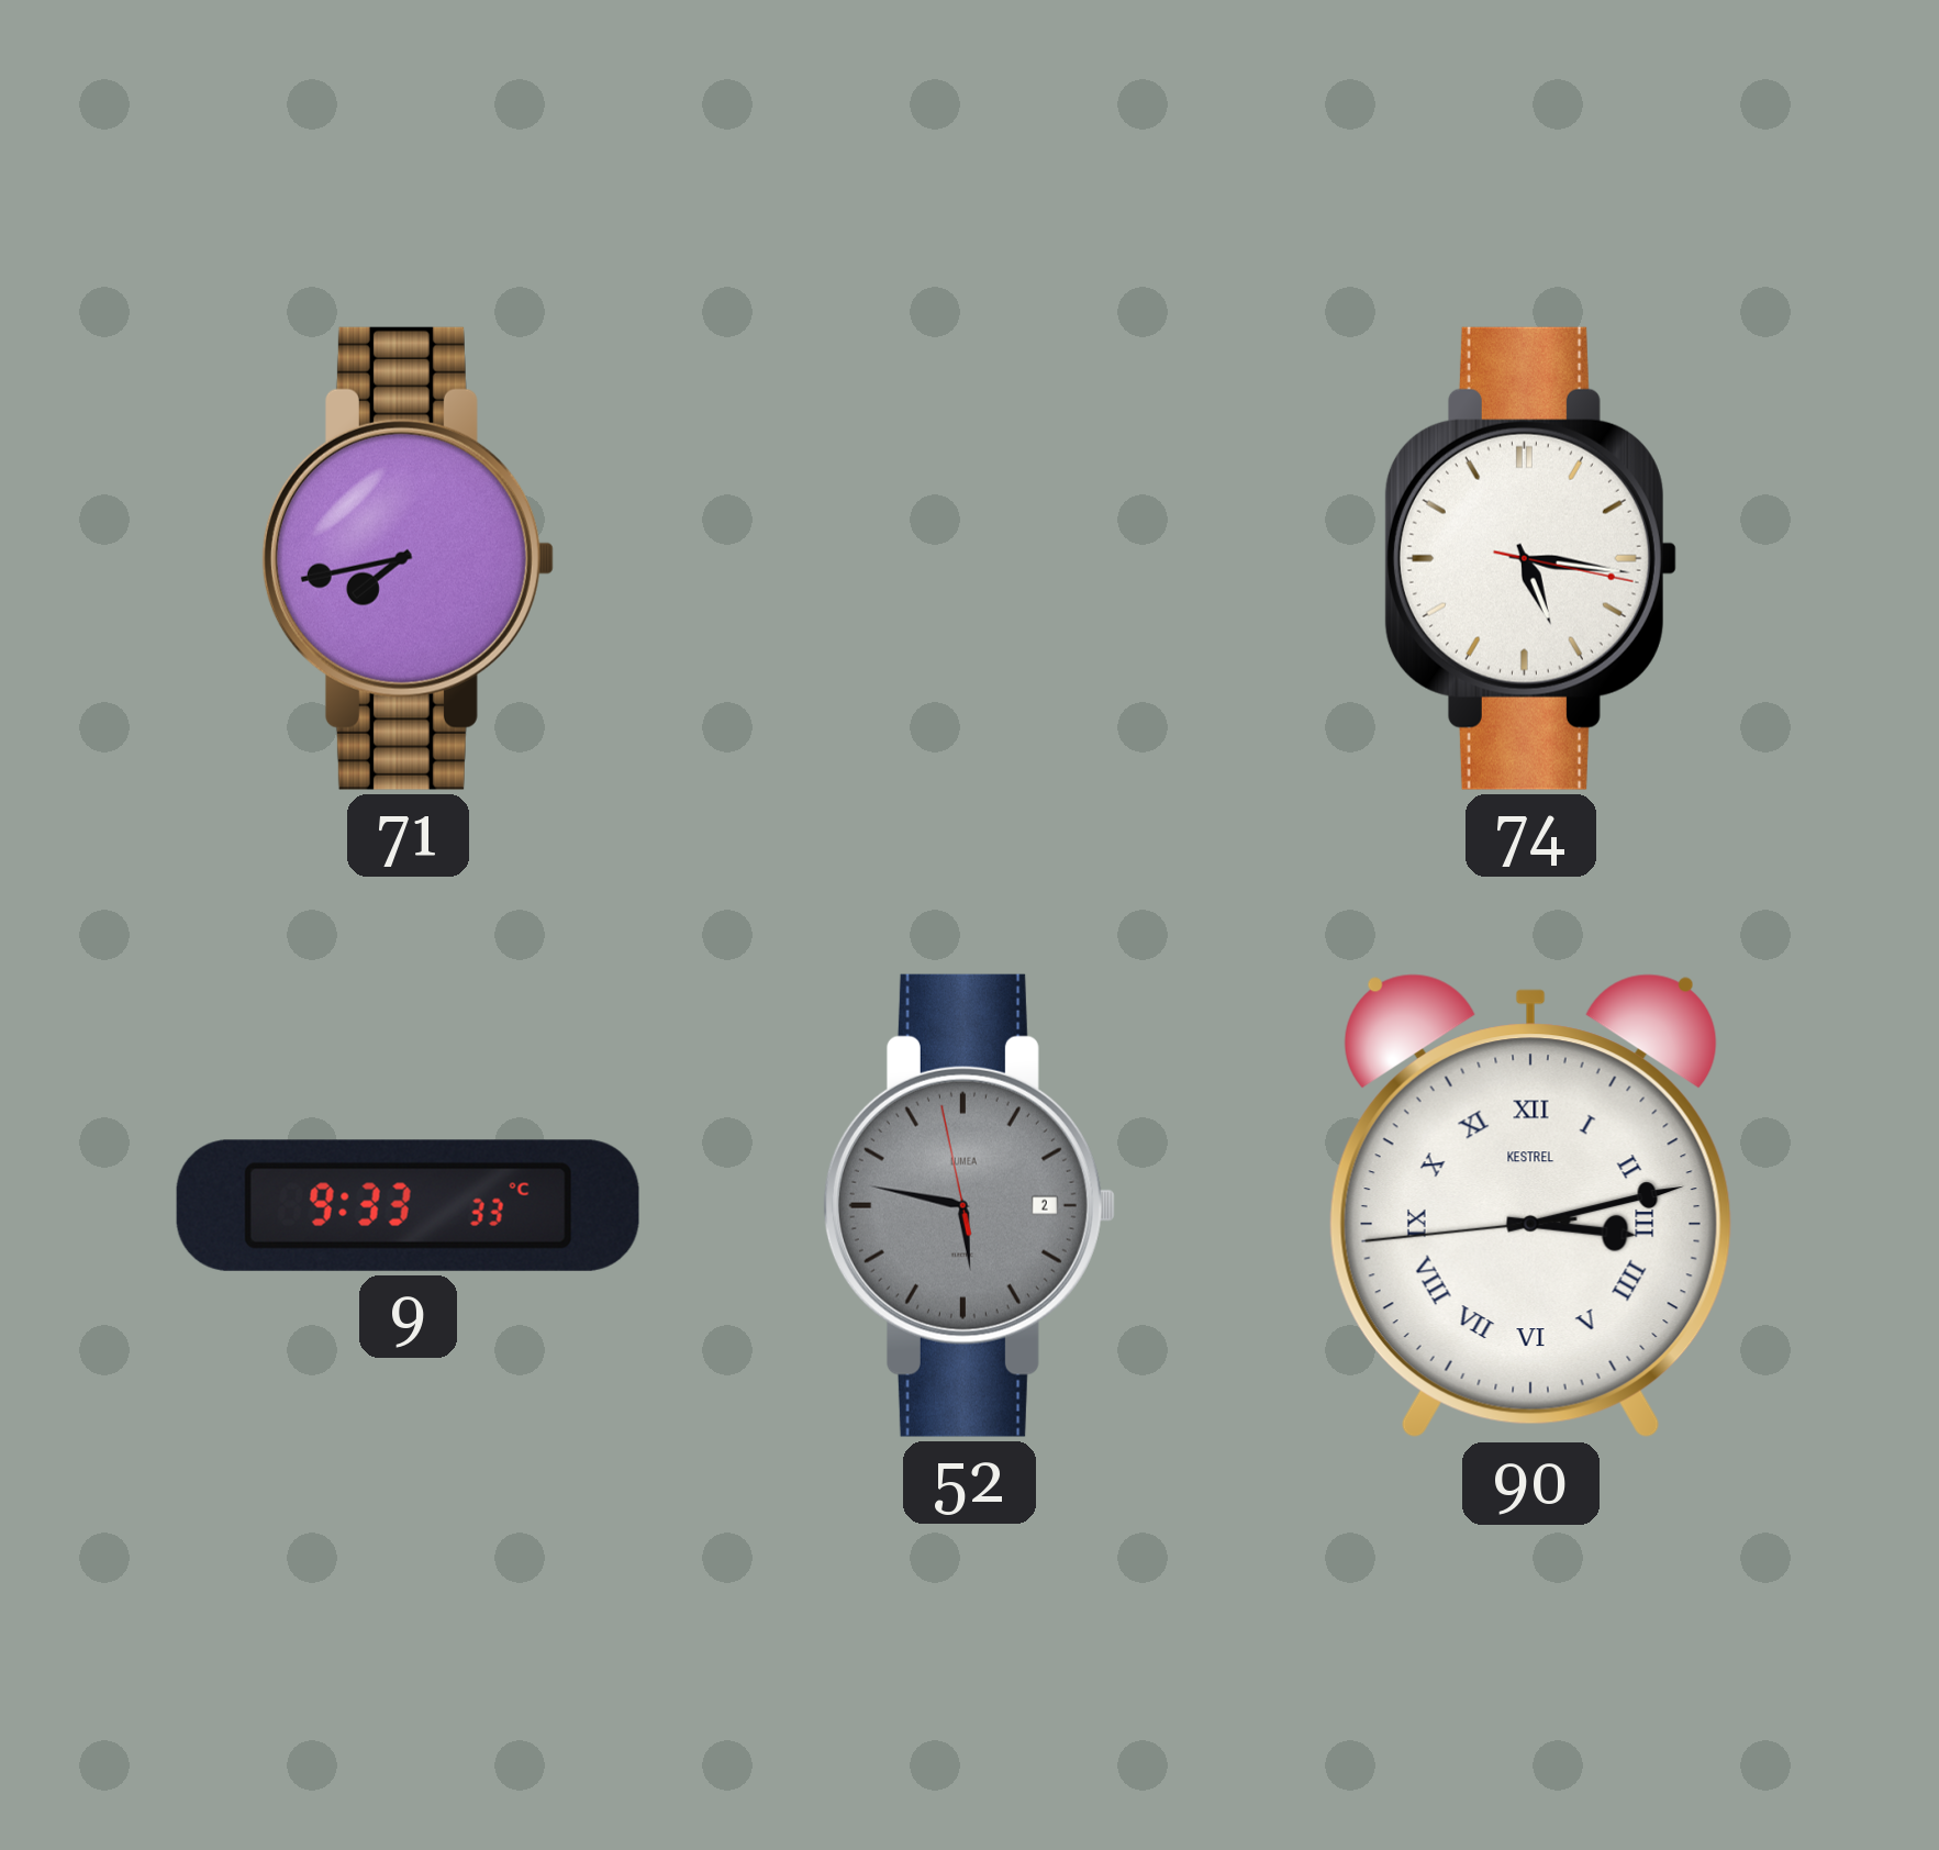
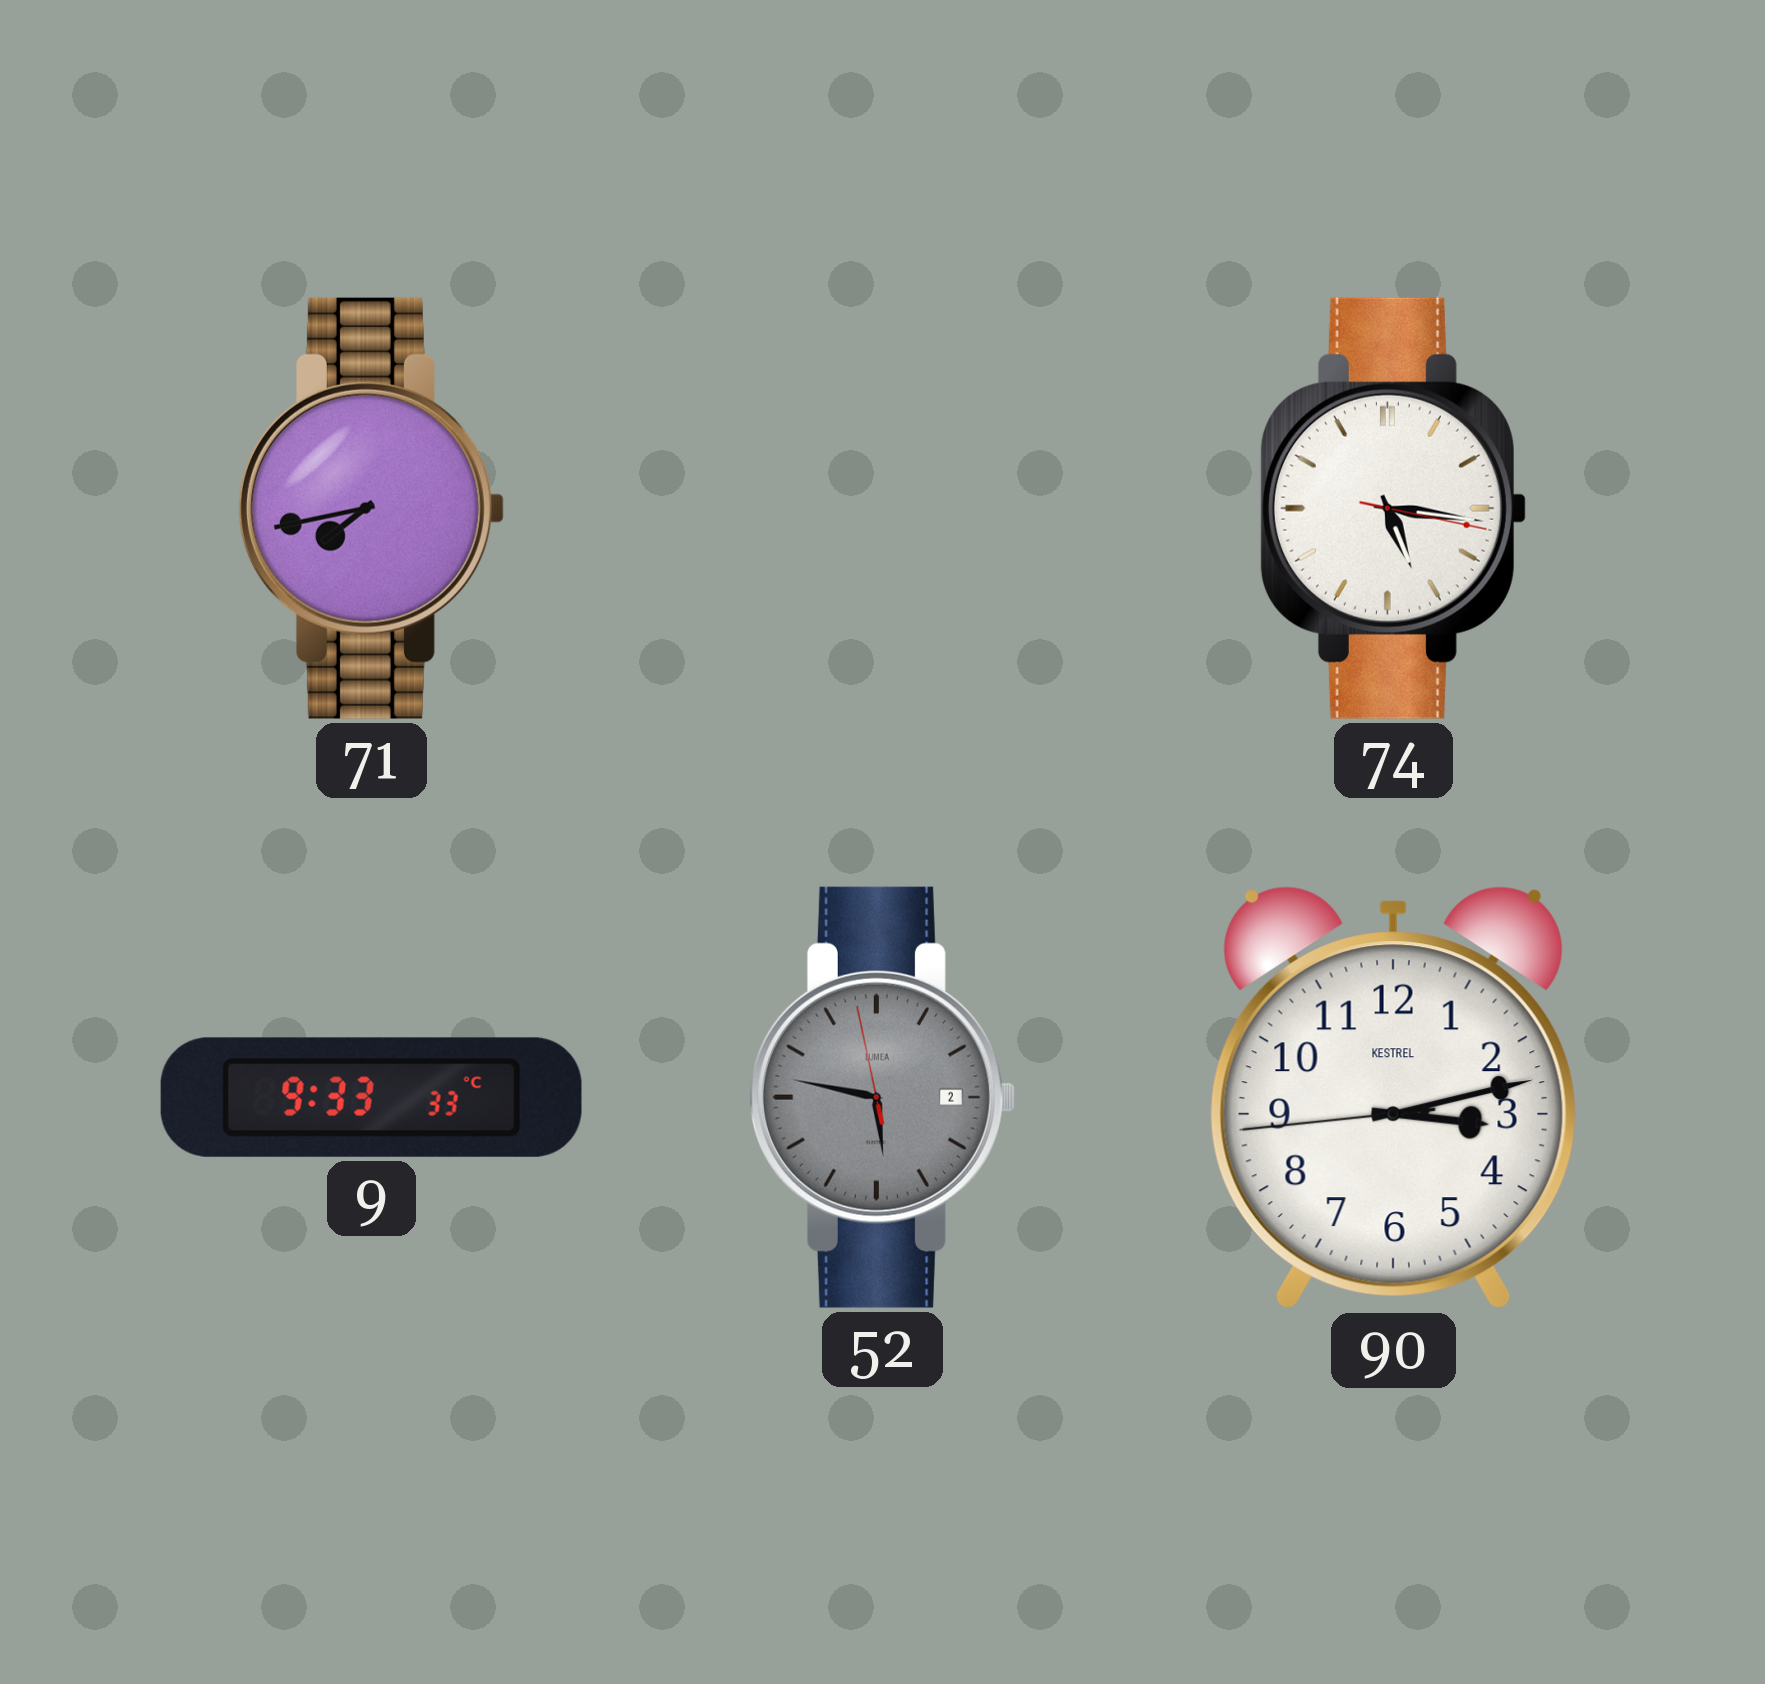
90 numerals: Roman -> Arabic
